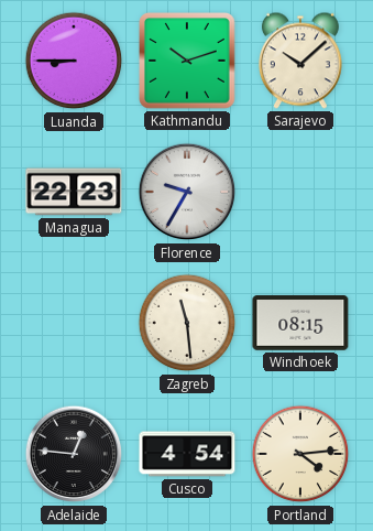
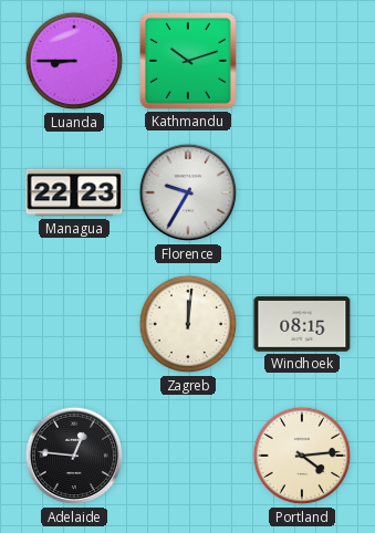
Sarajevo: 10:08 -> none
Zagreb: 11:29 -> 12:01
Cusco: 4:54 -> none
